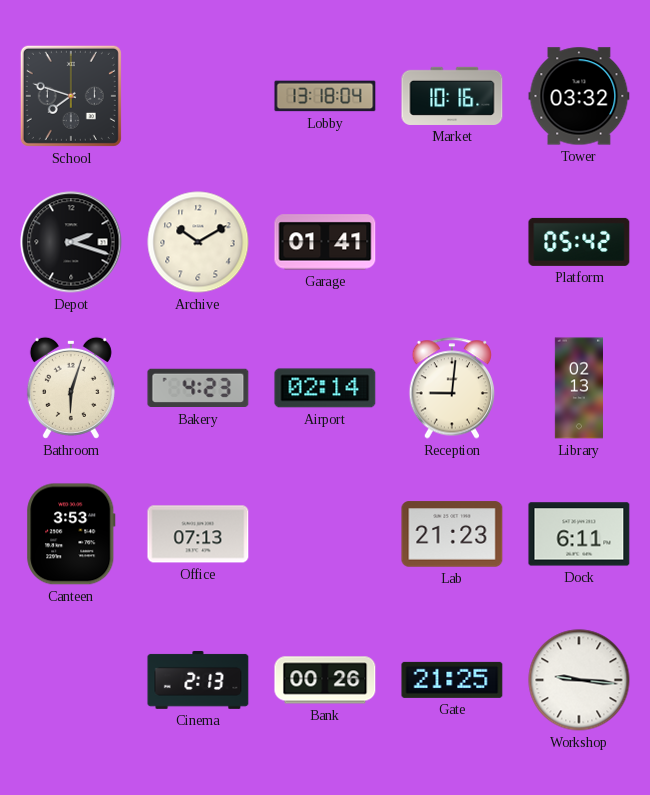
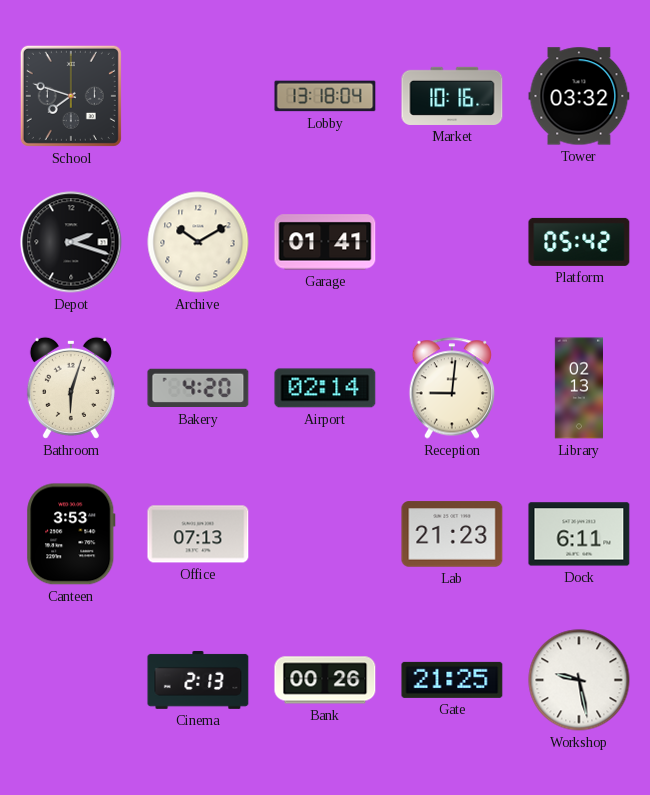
Bakery: 4:23 -> 4:20
Workshop: 9:16 -> 9:28
